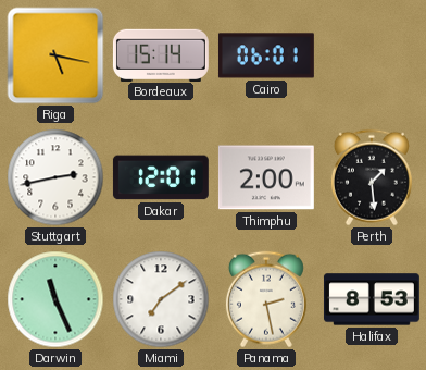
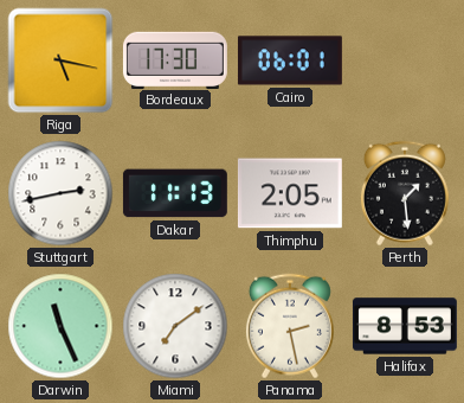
Bordeaux: 15:14 -> 17:30
Dakar: 12:01 -> 11:13
Thimphu: 2:00 -> 2:05
